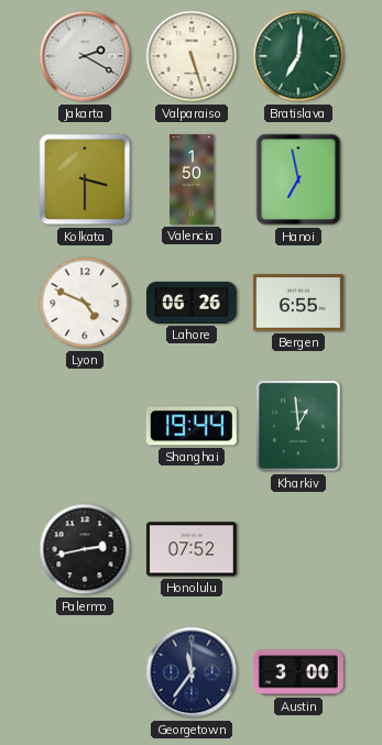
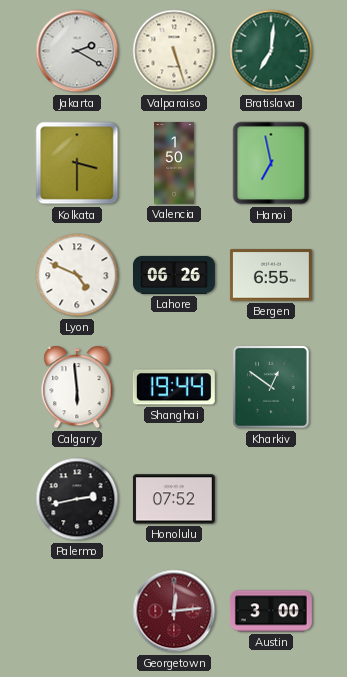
Calgary: none -> 5:59
Kharkiv: 12:59 -> 12:51
Georgetown: 11:36 -> 12:14
Georgetown dial: navy -> burgundy
